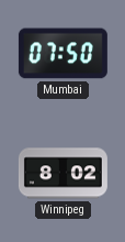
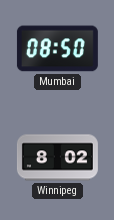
Mumbai: 07:50 -> 08:50
